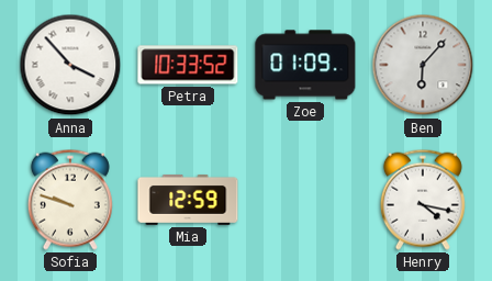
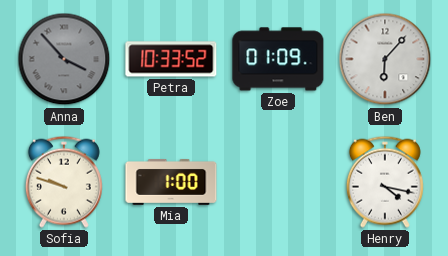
Anna dial: white -> grey
Mia: 12:59 -> 1:00
